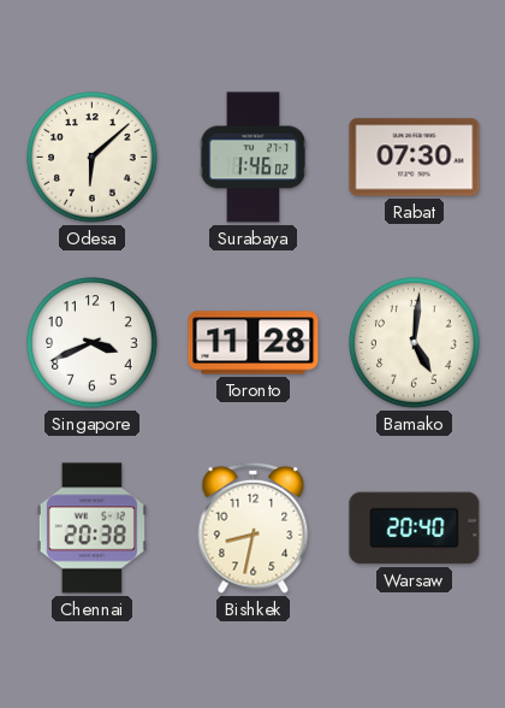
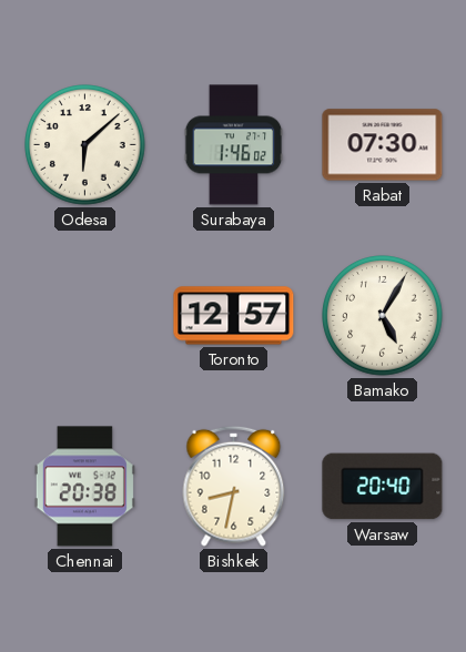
Singapore: 3:41 -> none
Toronto: 11:28 -> 12:57
Bamako: 5:01 -> 5:05
